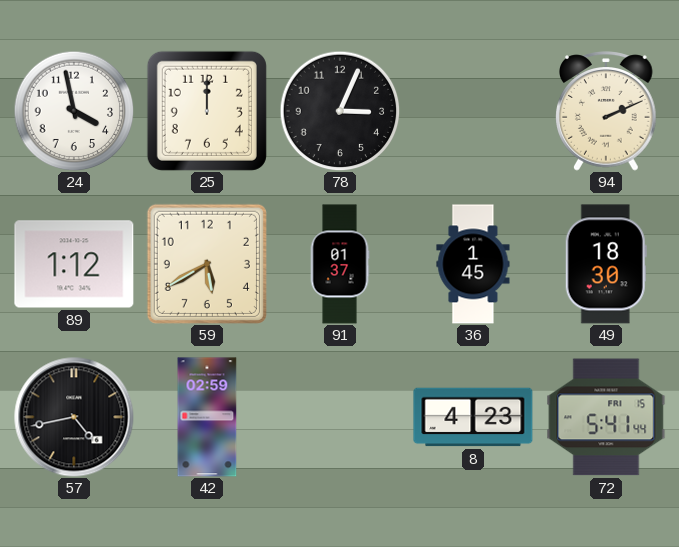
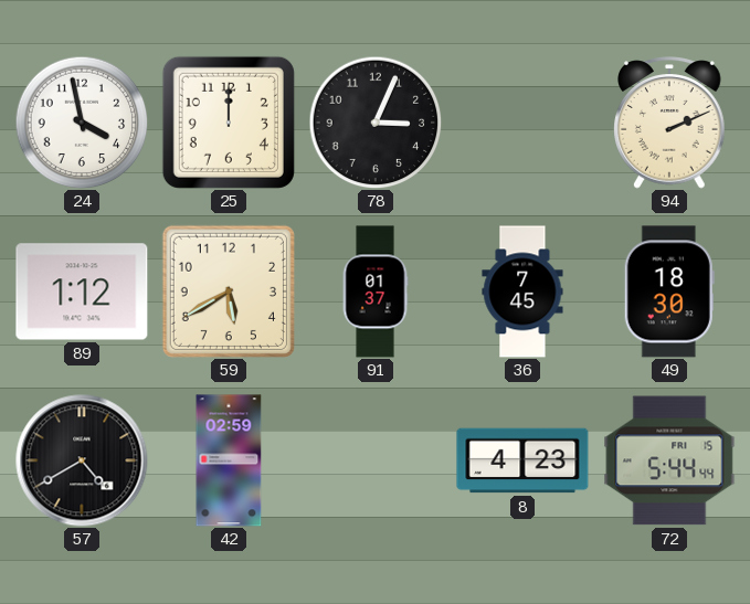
36: 1:45 -> 7:45
57: 4:43 -> 4:40
72: 5:41 -> 5:44
